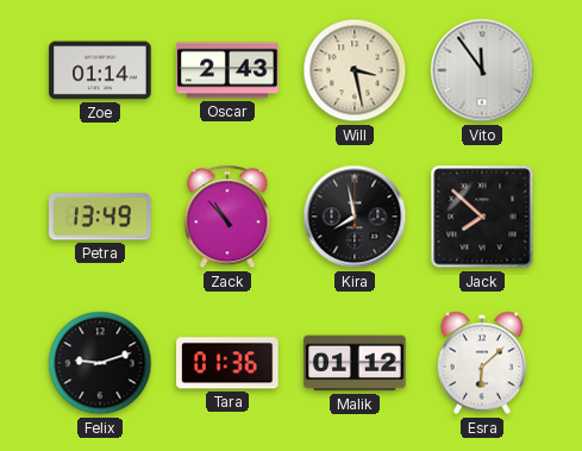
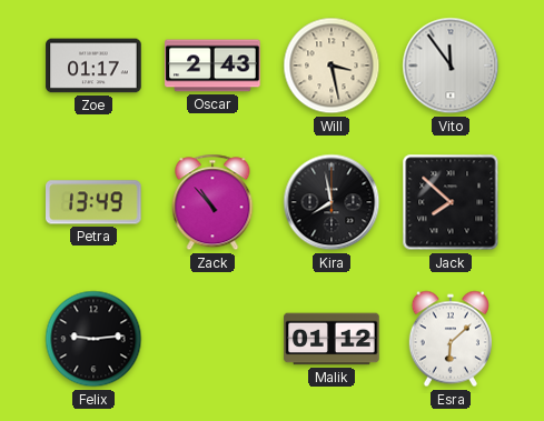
Zoe: 01:14 -> 01:17
Felix: 9:12 -> 9:14
Tara: 01:36 -> none
